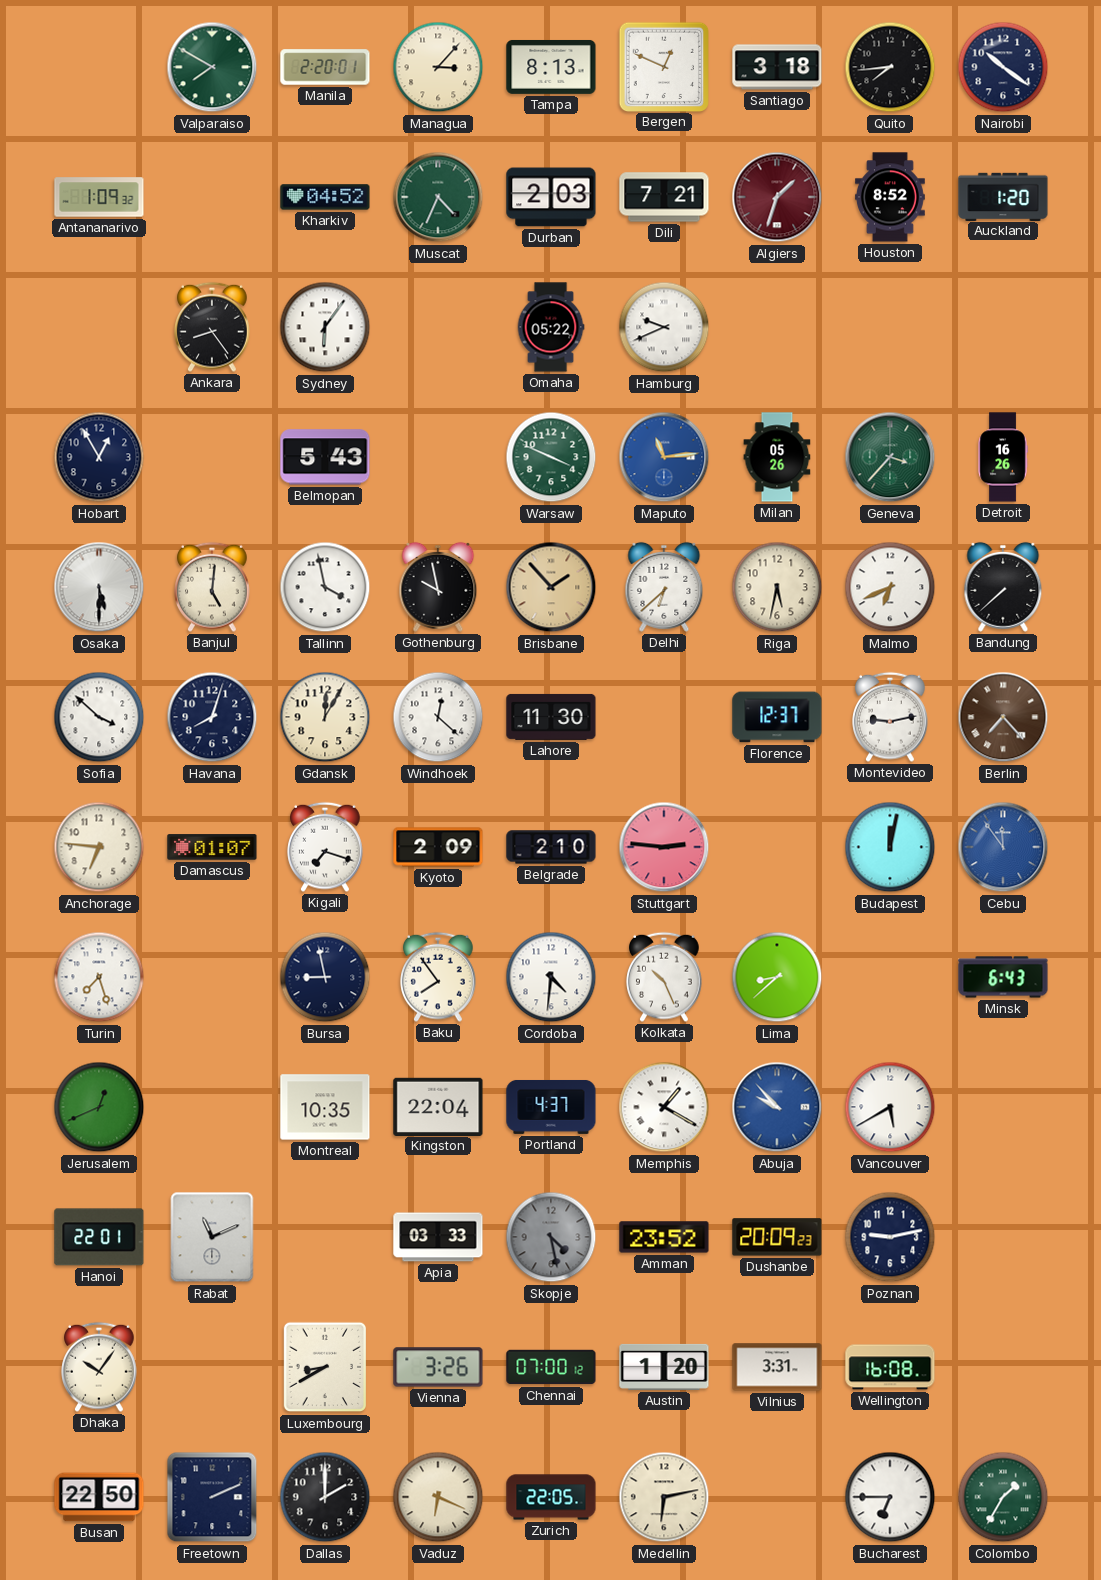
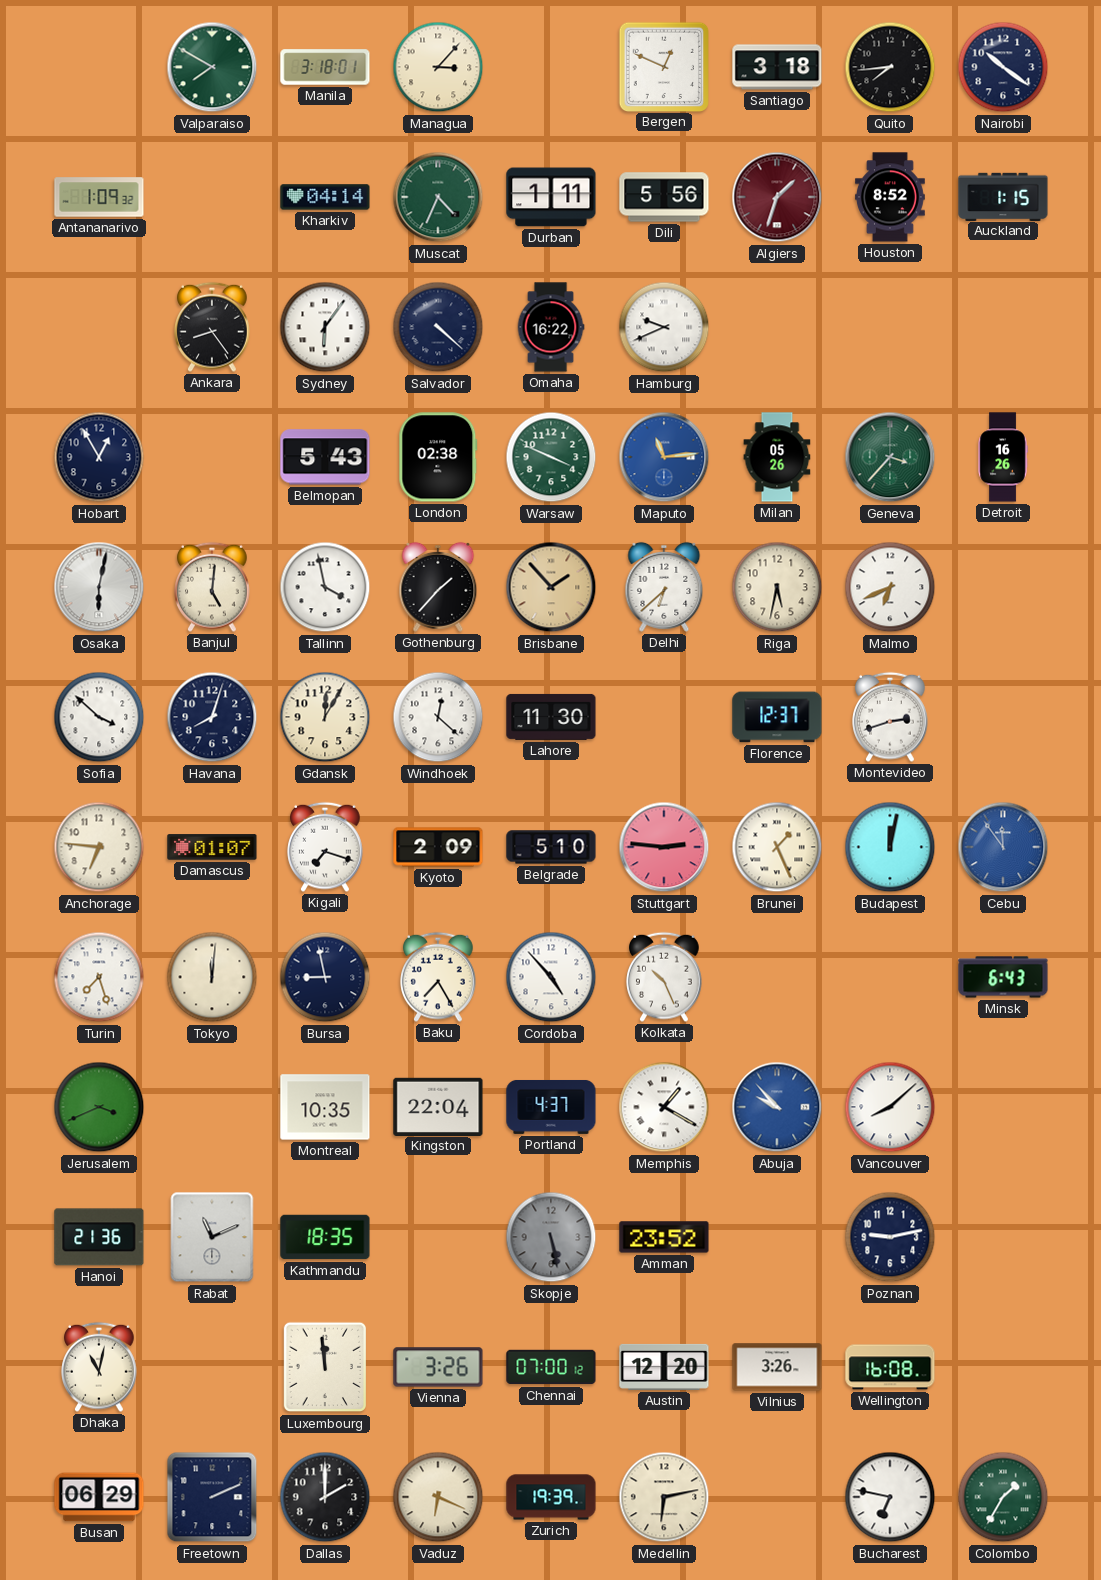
Manila: 2:20 -> 3:18
Tampa: 8:13 -> none
Kharkiv: 04:52 -> 04:14
Durban: 2:03 -> 1:11
Dili: 7:21 -> 5:56
Auckland: 1:20 -> 1:15
Salvador: none -> 4:22
Omaha: 05:22 -> 16:22
London: none -> 02:38
Osaka: 5:30 -> 6:02
Gothenburg: 9:58 -> 1:37
Bandung: 7:38 -> none
Montevideo: 9:13 -> 2:42
Berlin: 7:23 -> none
Belgrade: 2:10 -> 5:10
Brunei: none -> 1:26
Tokyo: none -> 12:01
Baku: 7:54 -> 7:25
Cordoba: 4:31 -> 4:53
Lima: 8:38 -> none
Jerusalem: 12:41 -> 3:41
Vancouver: 5:40 -> 8:08
Hanoi: 22:01 -> 21:36
Kathmandu: none -> 18:35
Apia: 03:33 -> none
Skopje: 4:28 -> 5:28
Dushanbe: 20:09 -> none
Dhaka: 10:06 -> 11:02
Luxembourg: 8:40 -> 11:59
Austin: 1:20 -> 12:20
Vilnius: 3:31 -> 3:26
Busan: 22:50 -> 06:29
Zurich: 22:05 -> 19:39
Bucharest: 6:45 -> 6:47
